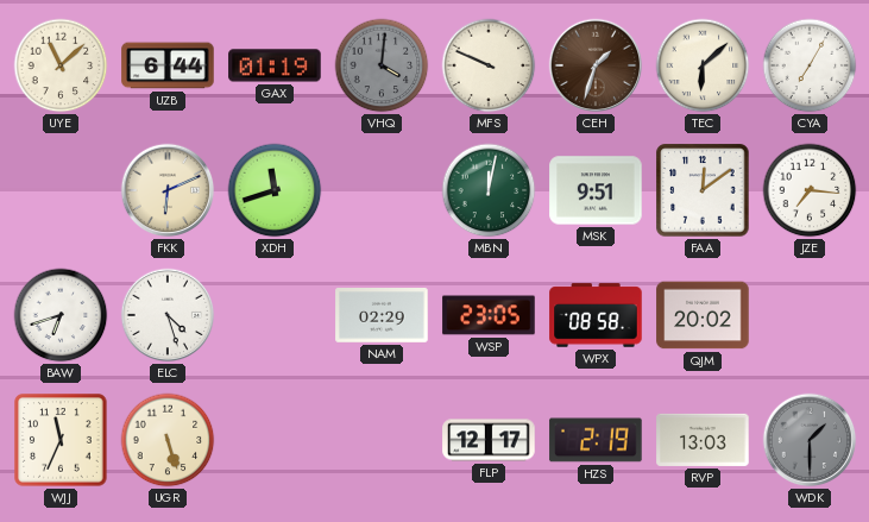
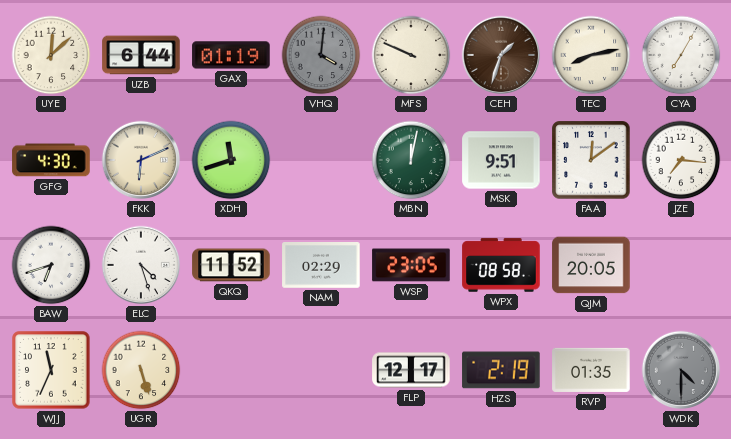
UYE: 11:08 -> 12:08
TEC: 6:08 -> 8:13
GFG: none -> 4:30
QKQ: none -> 11:52
QJM: 20:02 -> 20:05
RVP: 13:03 -> 01:35
WDK: 1:30 -> 4:30
